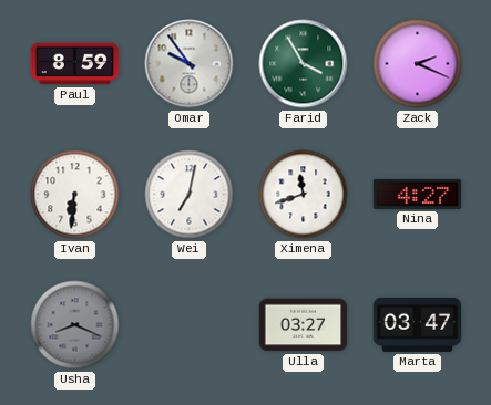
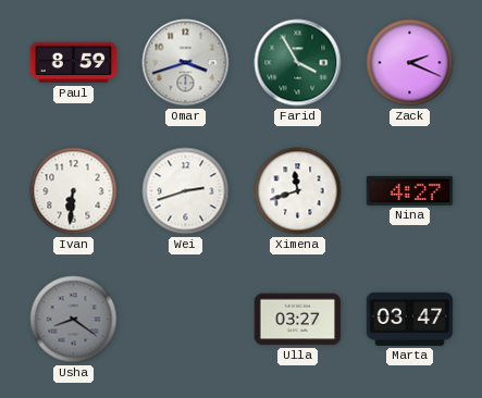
Omar: 9:54 -> 3:42
Wei: 7:02 -> 2:42
Usha: 8:19 -> 8:21
